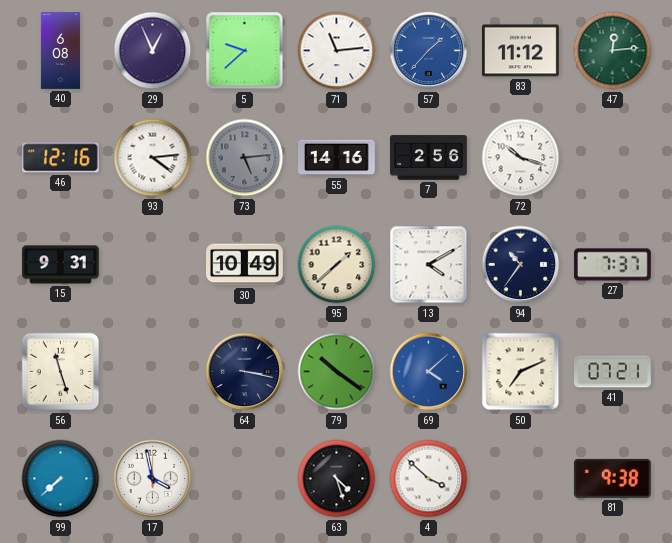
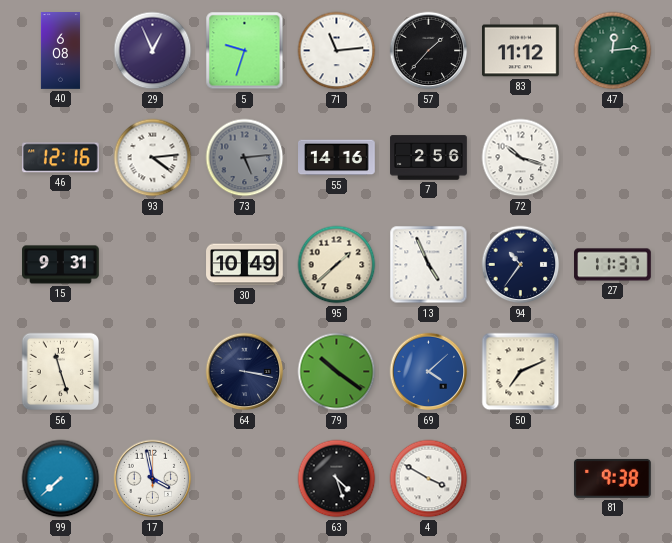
5: 9:38 -> 9:33
57 dial: blue -> black
13: 4:10 -> 4:56
27: 7:37 -> 11:37
41: 07:21 -> none
4: 3:52 -> 3:50
